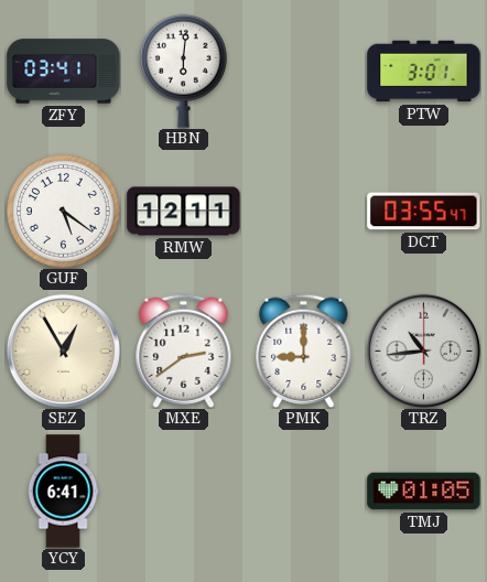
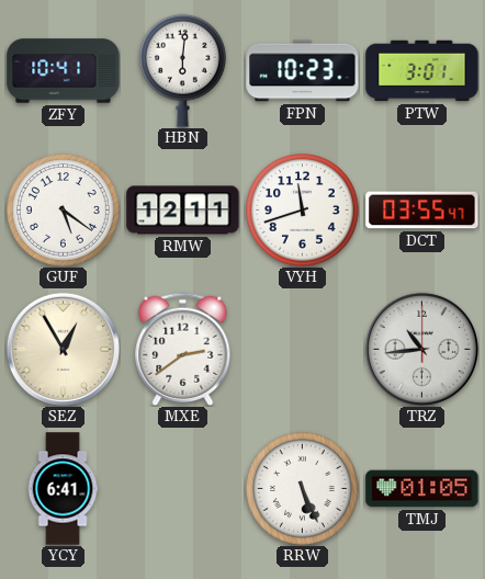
ZFY: 03:41 -> 10:41
FPN: none -> 10:23
VYH: none -> 11:42
PMK: 9:00 -> none
RRW: none -> 5:26
